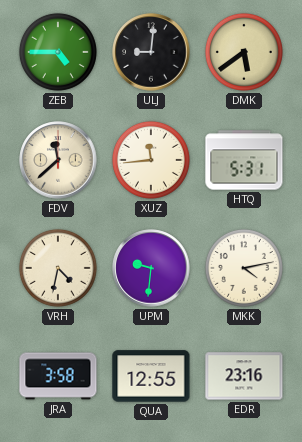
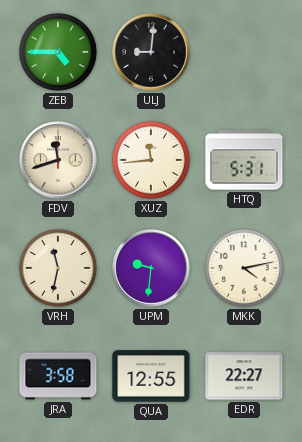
DMK: 5:39 -> none
FDV: 11:38 -> 11:42
VRH: 4:32 -> 11:32
EDR: 23:16 -> 22:27
